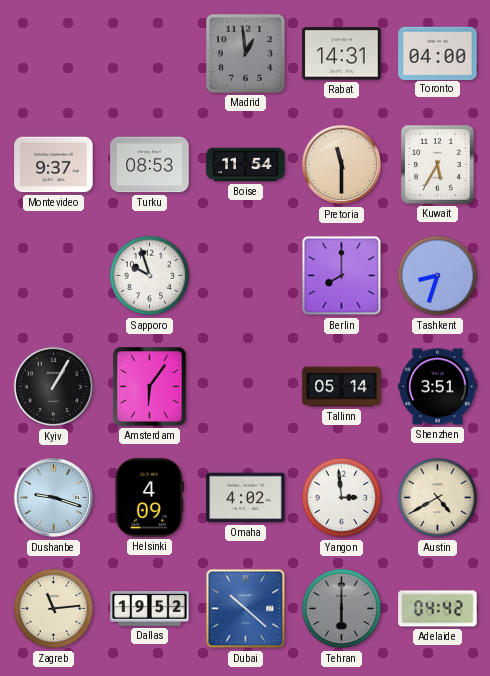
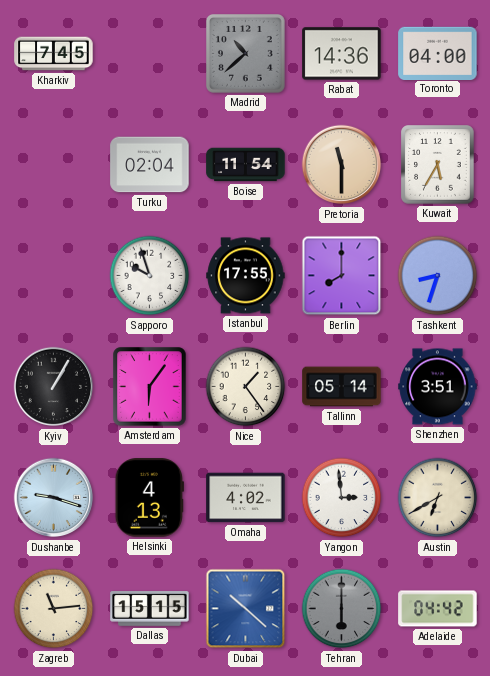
Kharkiv: none -> 7:45
Madrid: 12:59 -> 10:38
Rabat: 14:31 -> 14:36
Montevideo: 9:37 -> none
Turku: 08:53 -> 02:04
Istanbul: none -> 17:55
Nice: none -> 1:24
Helsinki: 4:09 -> 4:13
Austin: 4:40 -> 6:40
Dallas: 19:52 -> 15:15
